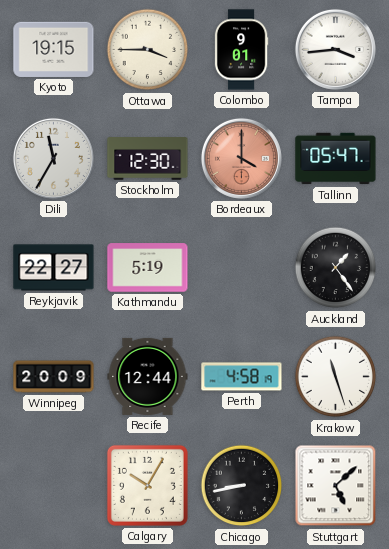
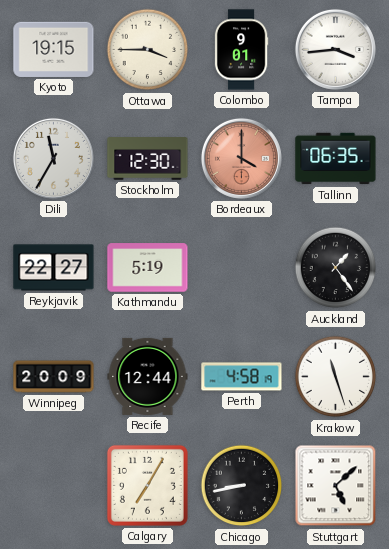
Tallinn: 05:47 -> 06:35
Calgary: 10:05 -> 7:05
